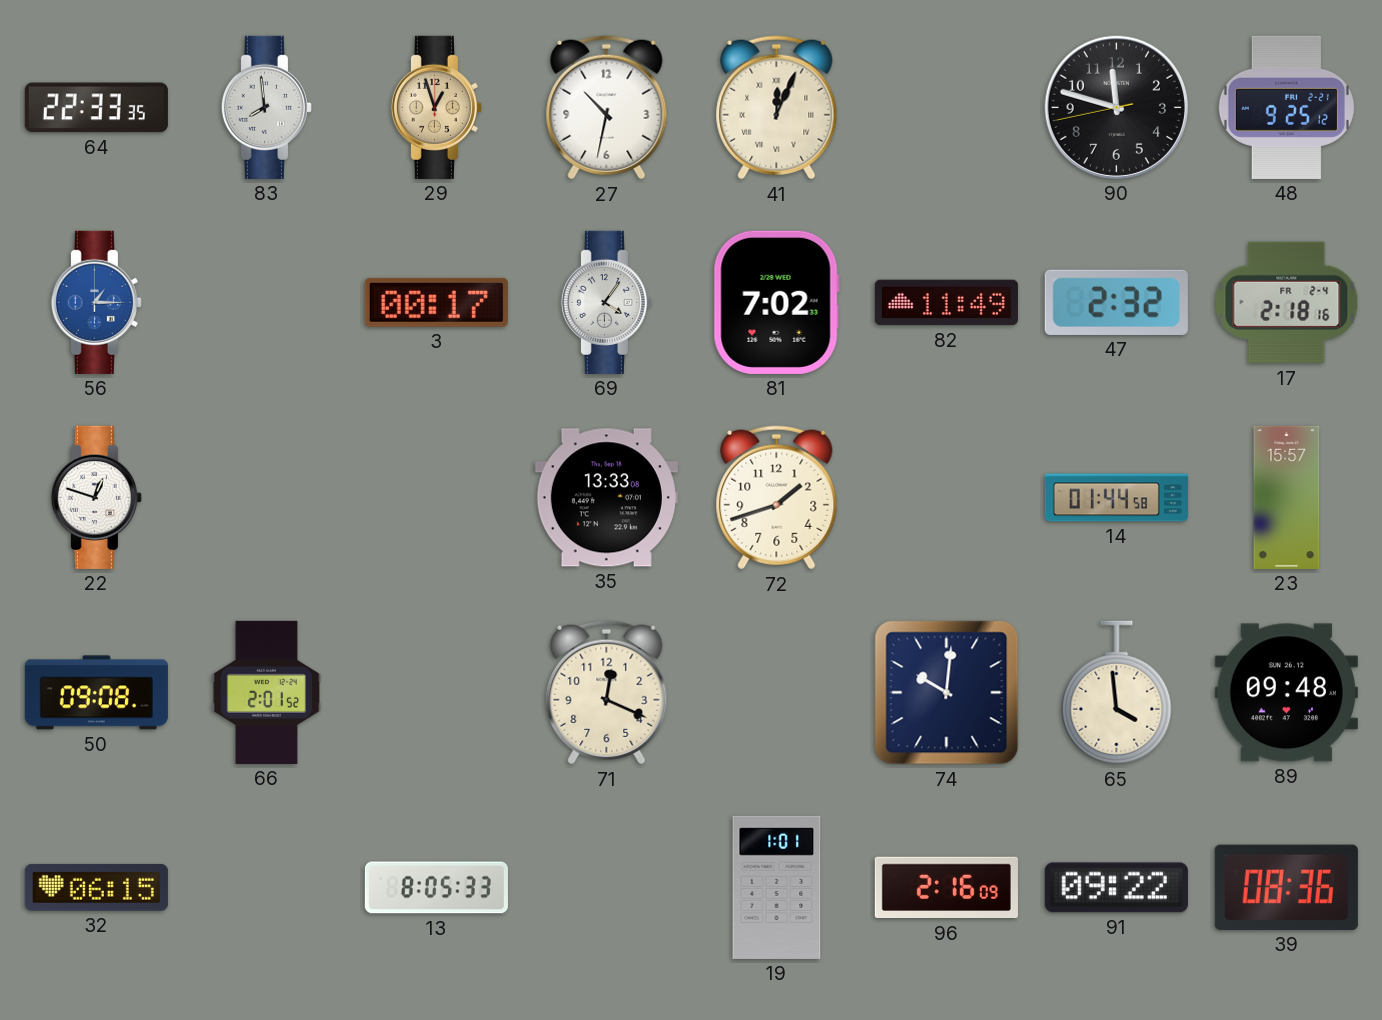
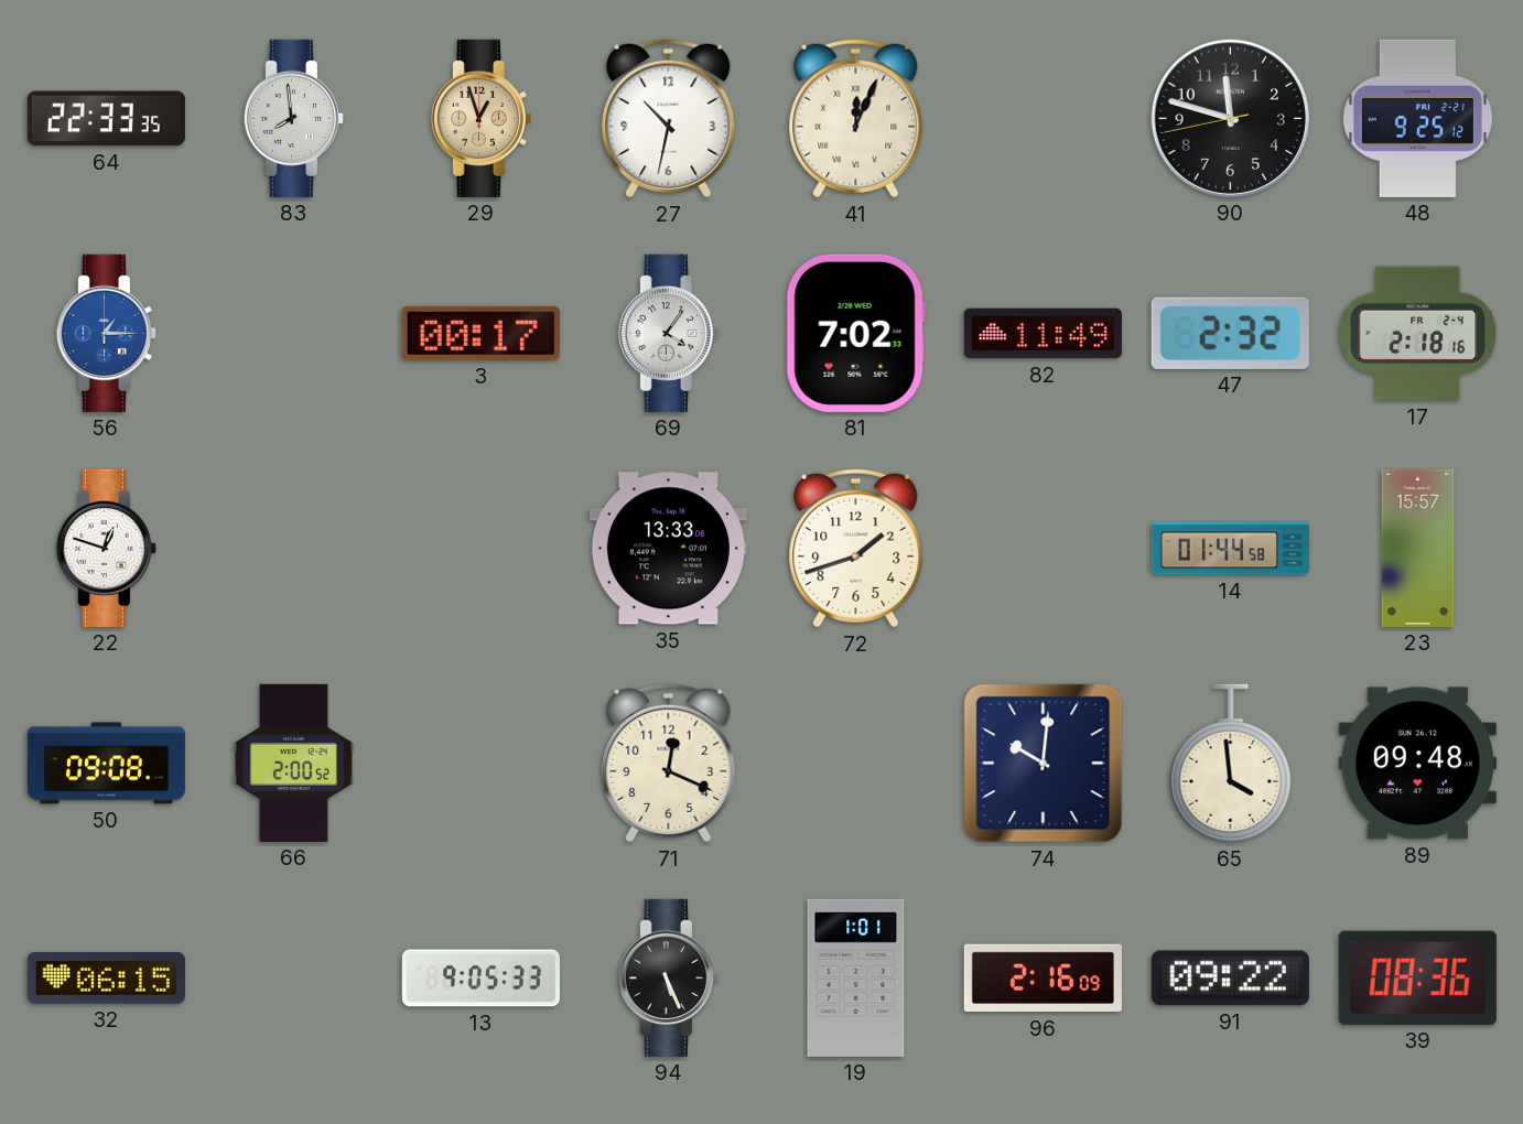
66: 2:01 -> 2:00
13: 8:05 -> 9:05
94: none -> 5:26
